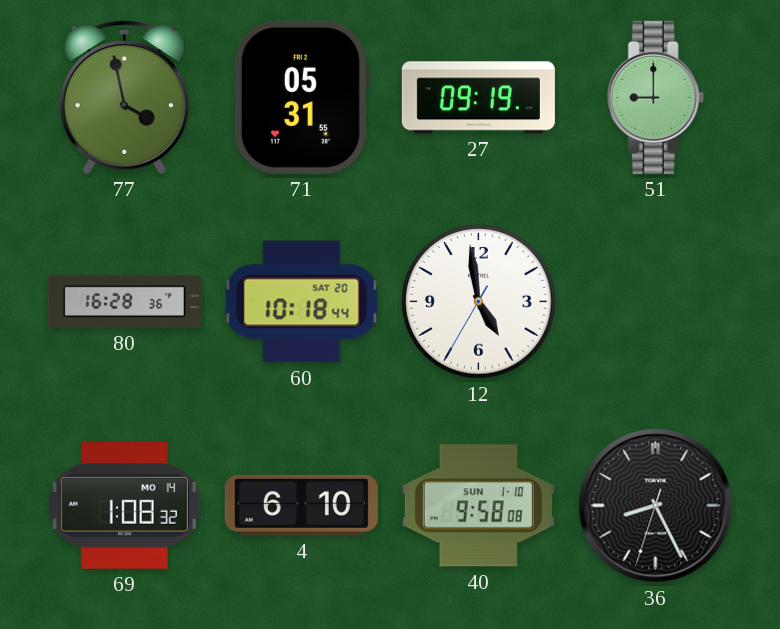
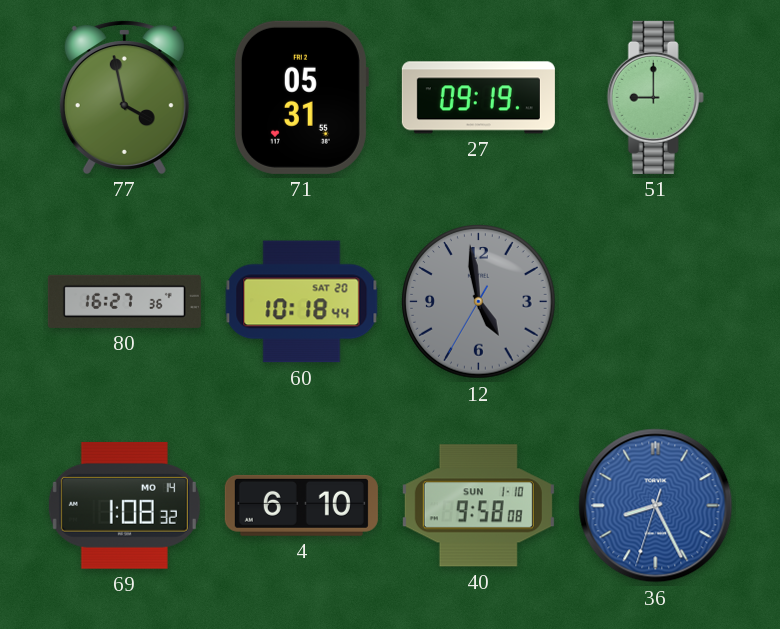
80: 16:28 -> 16:27
12 dial: white -> grey
36 dial: black -> blue
